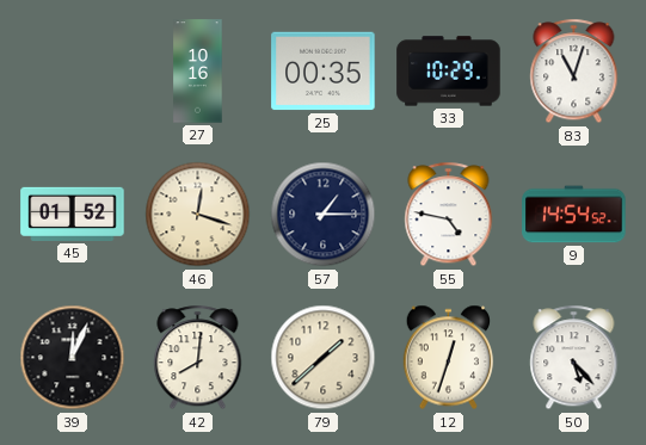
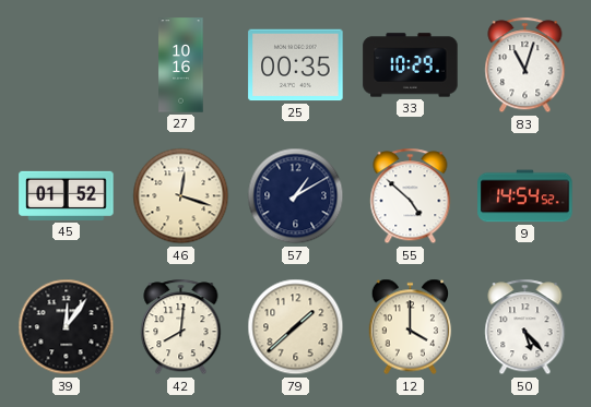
57: 1:15 -> 1:10
55: 4:47 -> 4:52
39: 12:04 -> 12:06
12: 12:33 -> 4:00
